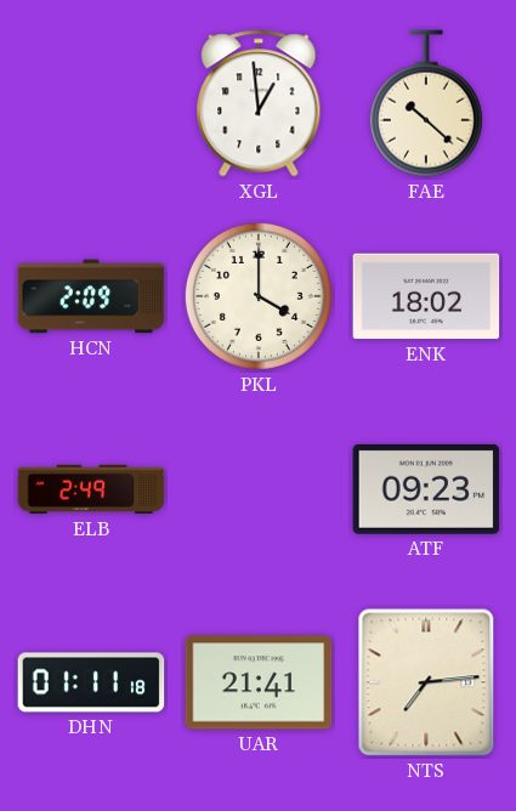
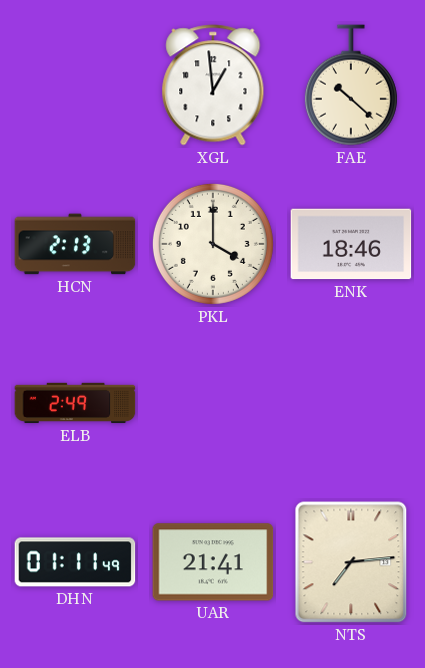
HCN: 2:09 -> 2:13
ENK: 18:02 -> 18:46
ATF: 09:23 -> none
DHN: 01:11:18 -> 01:11:49
